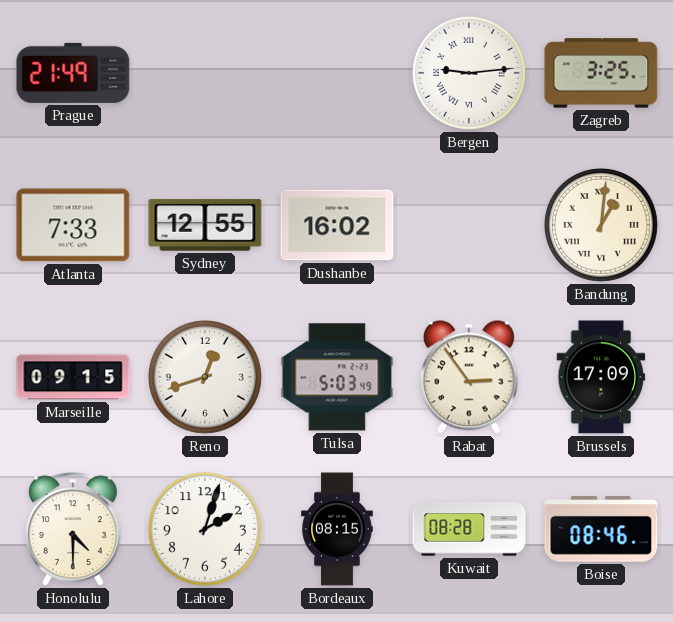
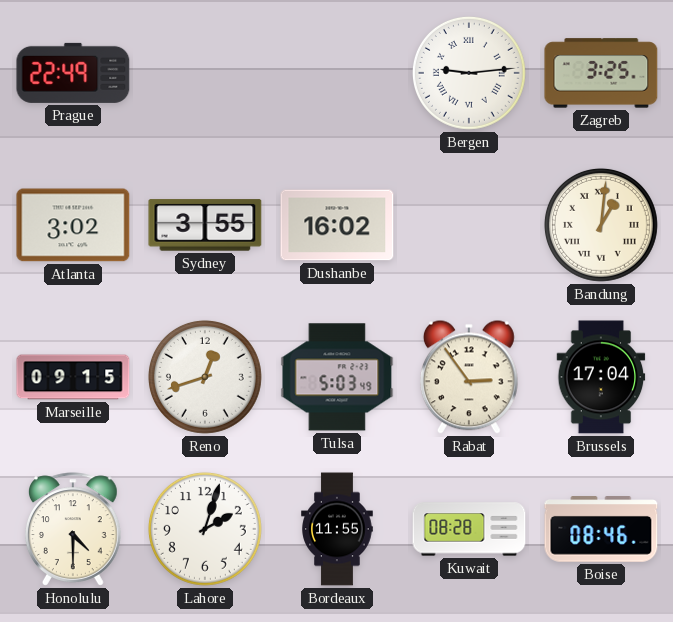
Prague: 21:49 -> 22:49
Atlanta: 7:33 -> 3:02
Sydney: 12:55 -> 3:55
Brussels: 17:09 -> 17:04
Bordeaux: 08:15 -> 11:55
